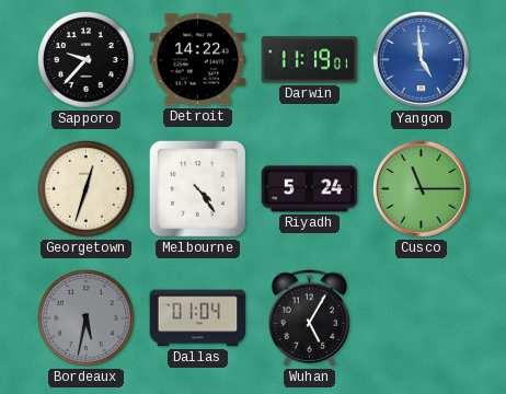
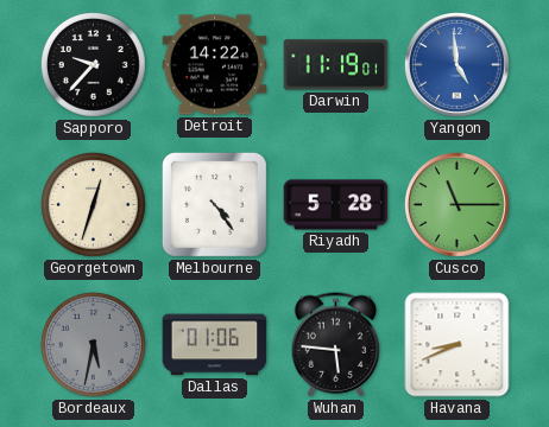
Riyadh: 5:24 -> 5:28
Dallas: 01:04 -> 01:06
Wuhan: 5:05 -> 5:46
Havana: none -> 8:41
